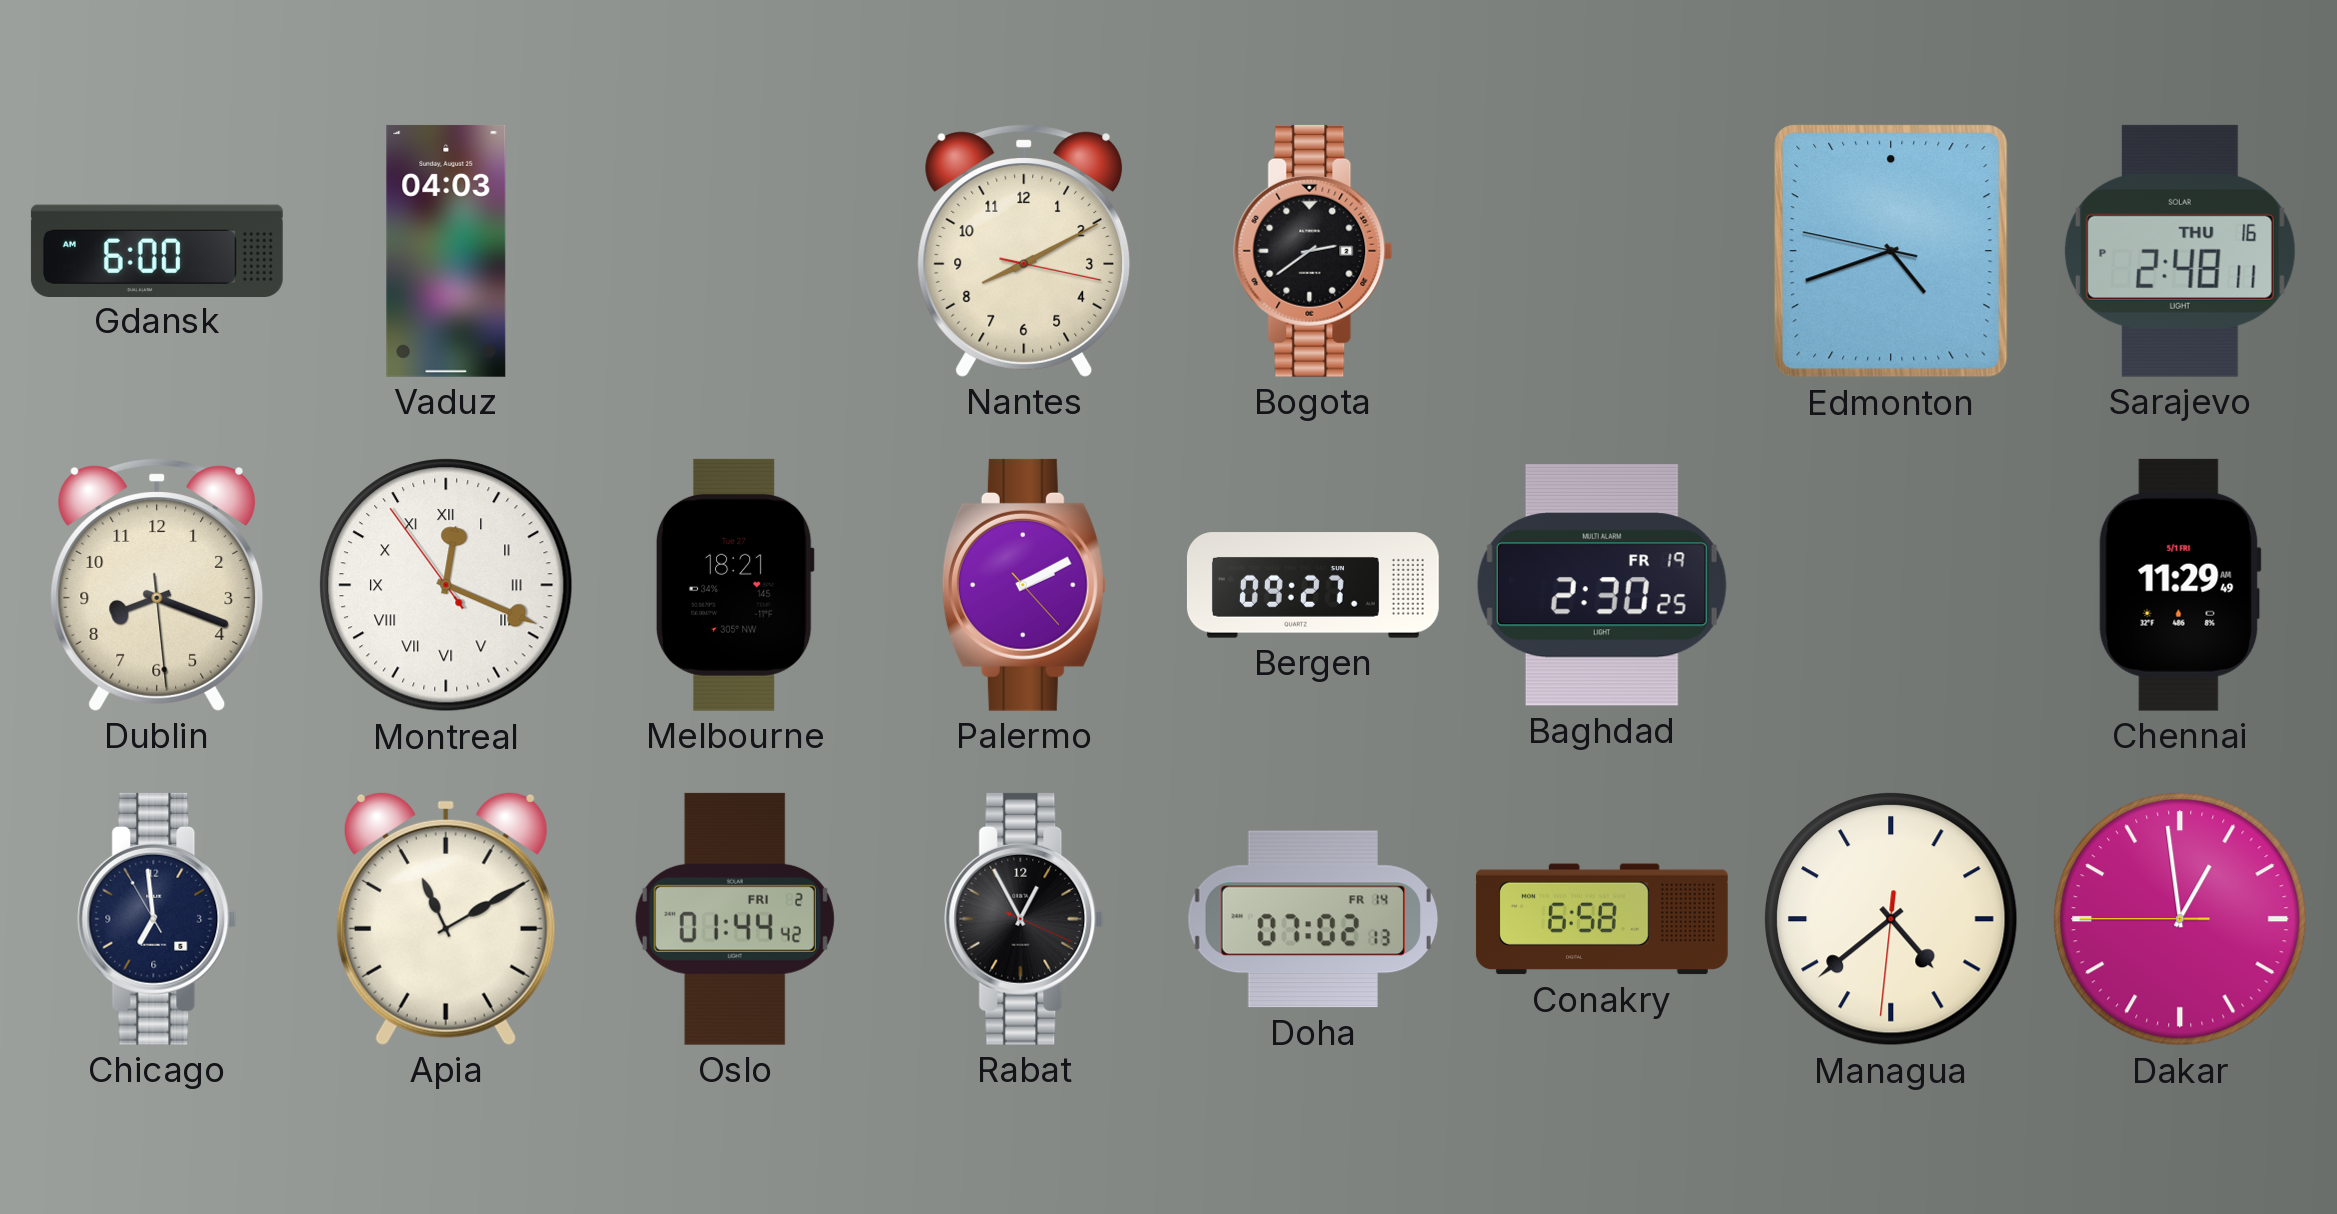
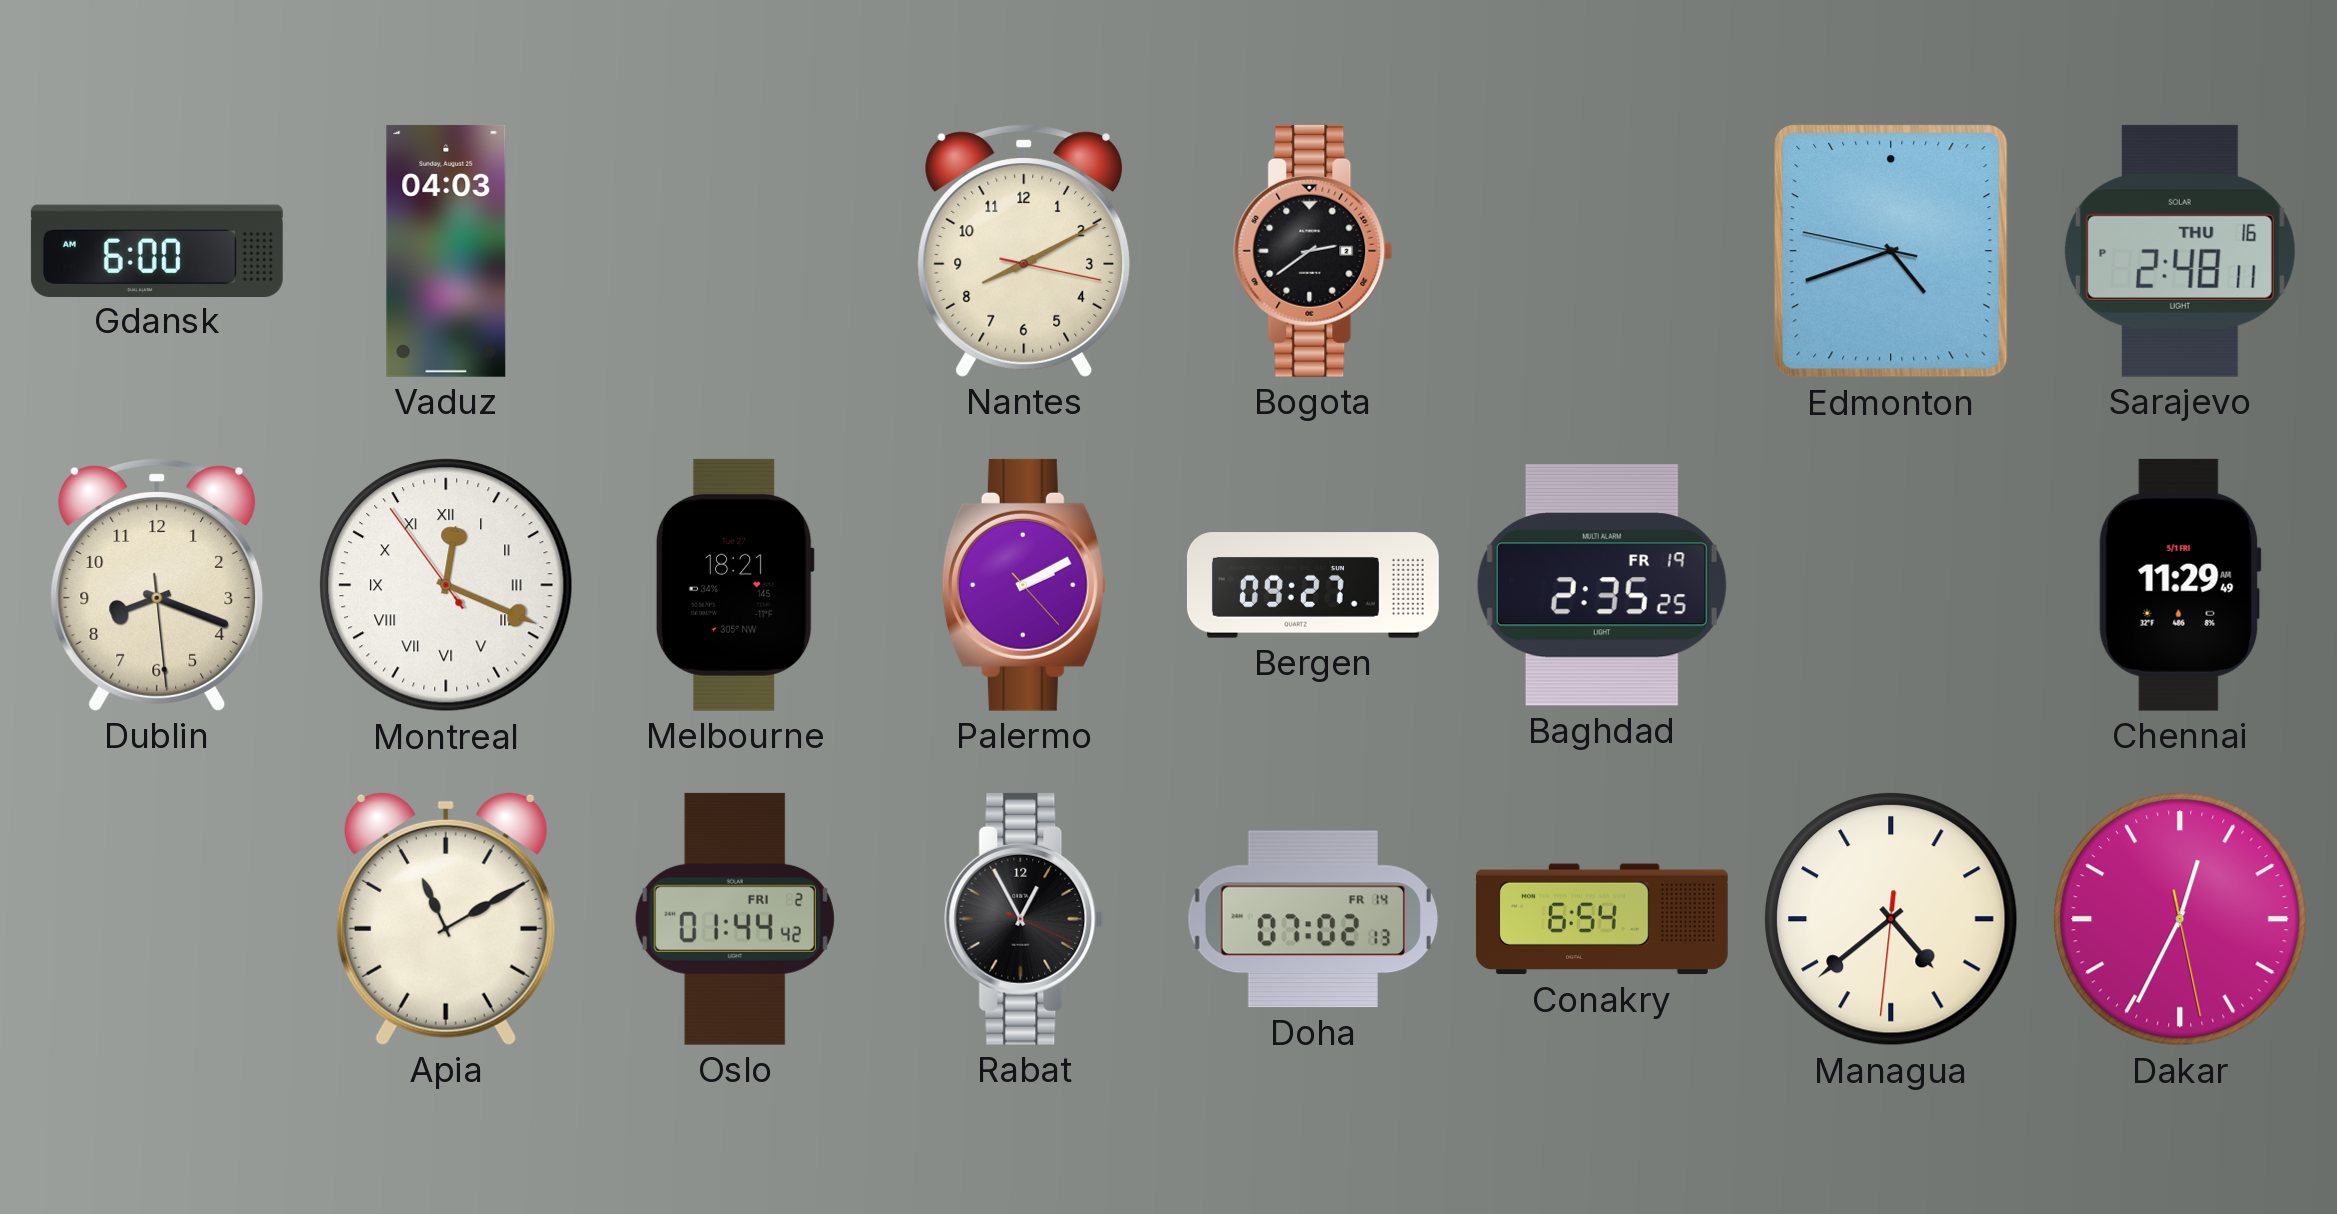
Baghdad: 2:30 -> 2:35
Chicago: 6:58 -> none
Conakry: 6:58 -> 6:54
Dakar: 12:58 -> 12:34
